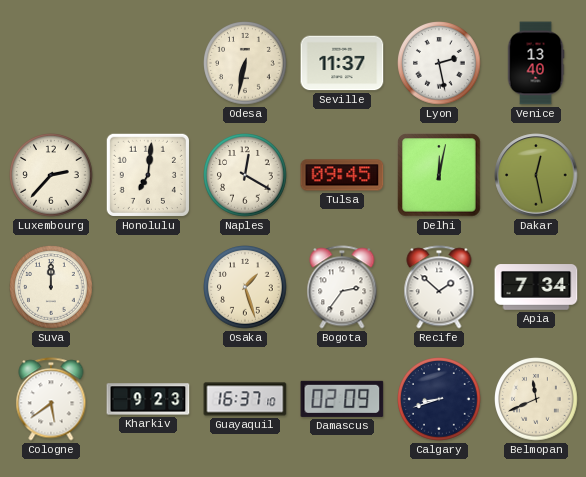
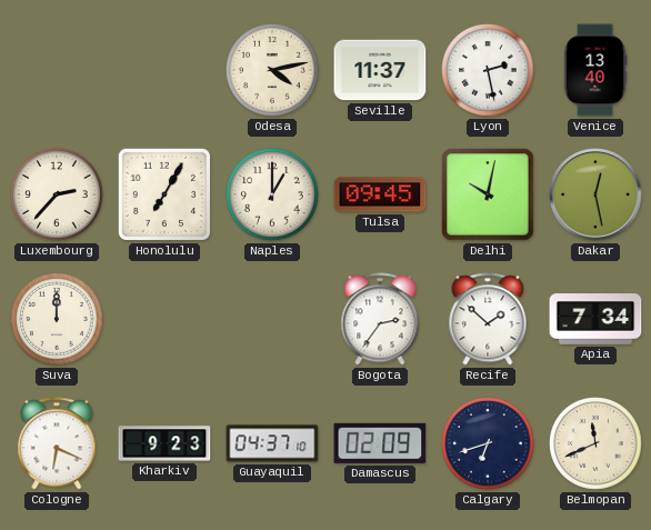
Odesa: 6:32 -> 4:13
Honolulu: 7:01 -> 7:05
Naples: 12:20 -> 1:00
Delhi: 12:02 -> 10:02
Osaka: 1:27 -> none
Cologne: 5:39 -> 6:19
Guayaquil: 16:37 -> 04:37
Calgary: 8:42 -> 6:42
